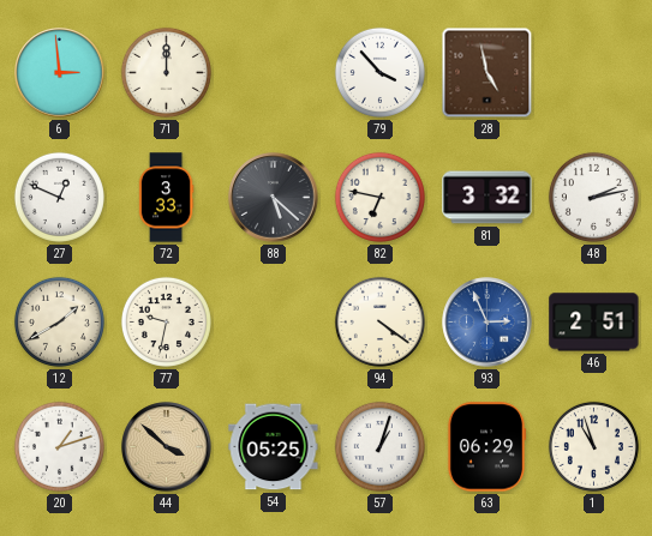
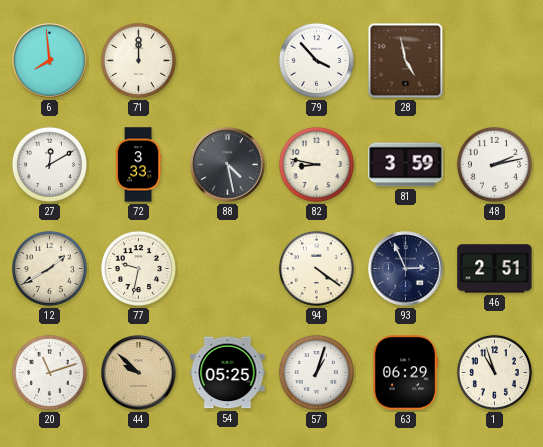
6: 2:59 -> 7:59
27: 12:49 -> 12:10
88: 5:22 -> 4:28
82: 6:47 -> 8:47
81: 3:32 -> 3:59
93 dial: blue -> navy
20: 1:12 -> 11:12
44: 3:52 -> 9:52
